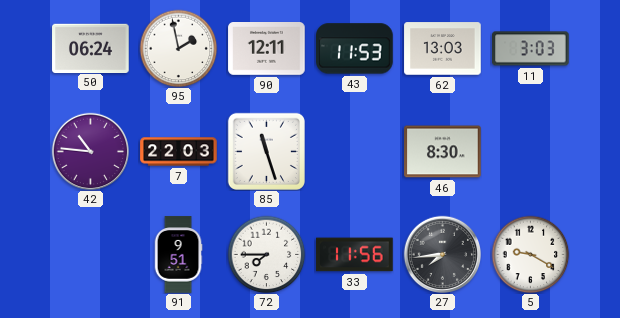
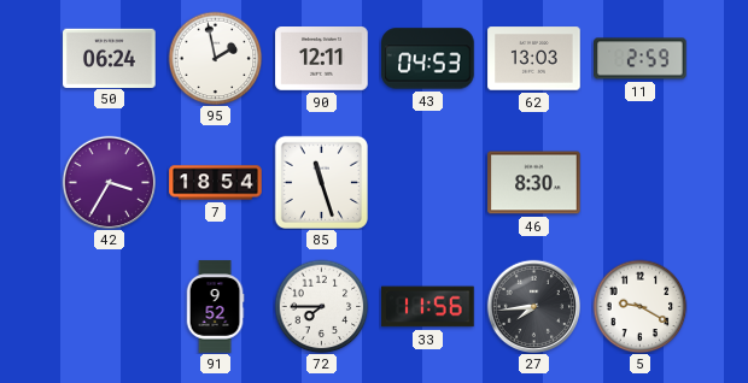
43: 11:53 -> 04:53
11: 3:03 -> 2:59
42: 10:46 -> 3:35
7: 22:03 -> 18:54
91: 9:51 -> 9:52
